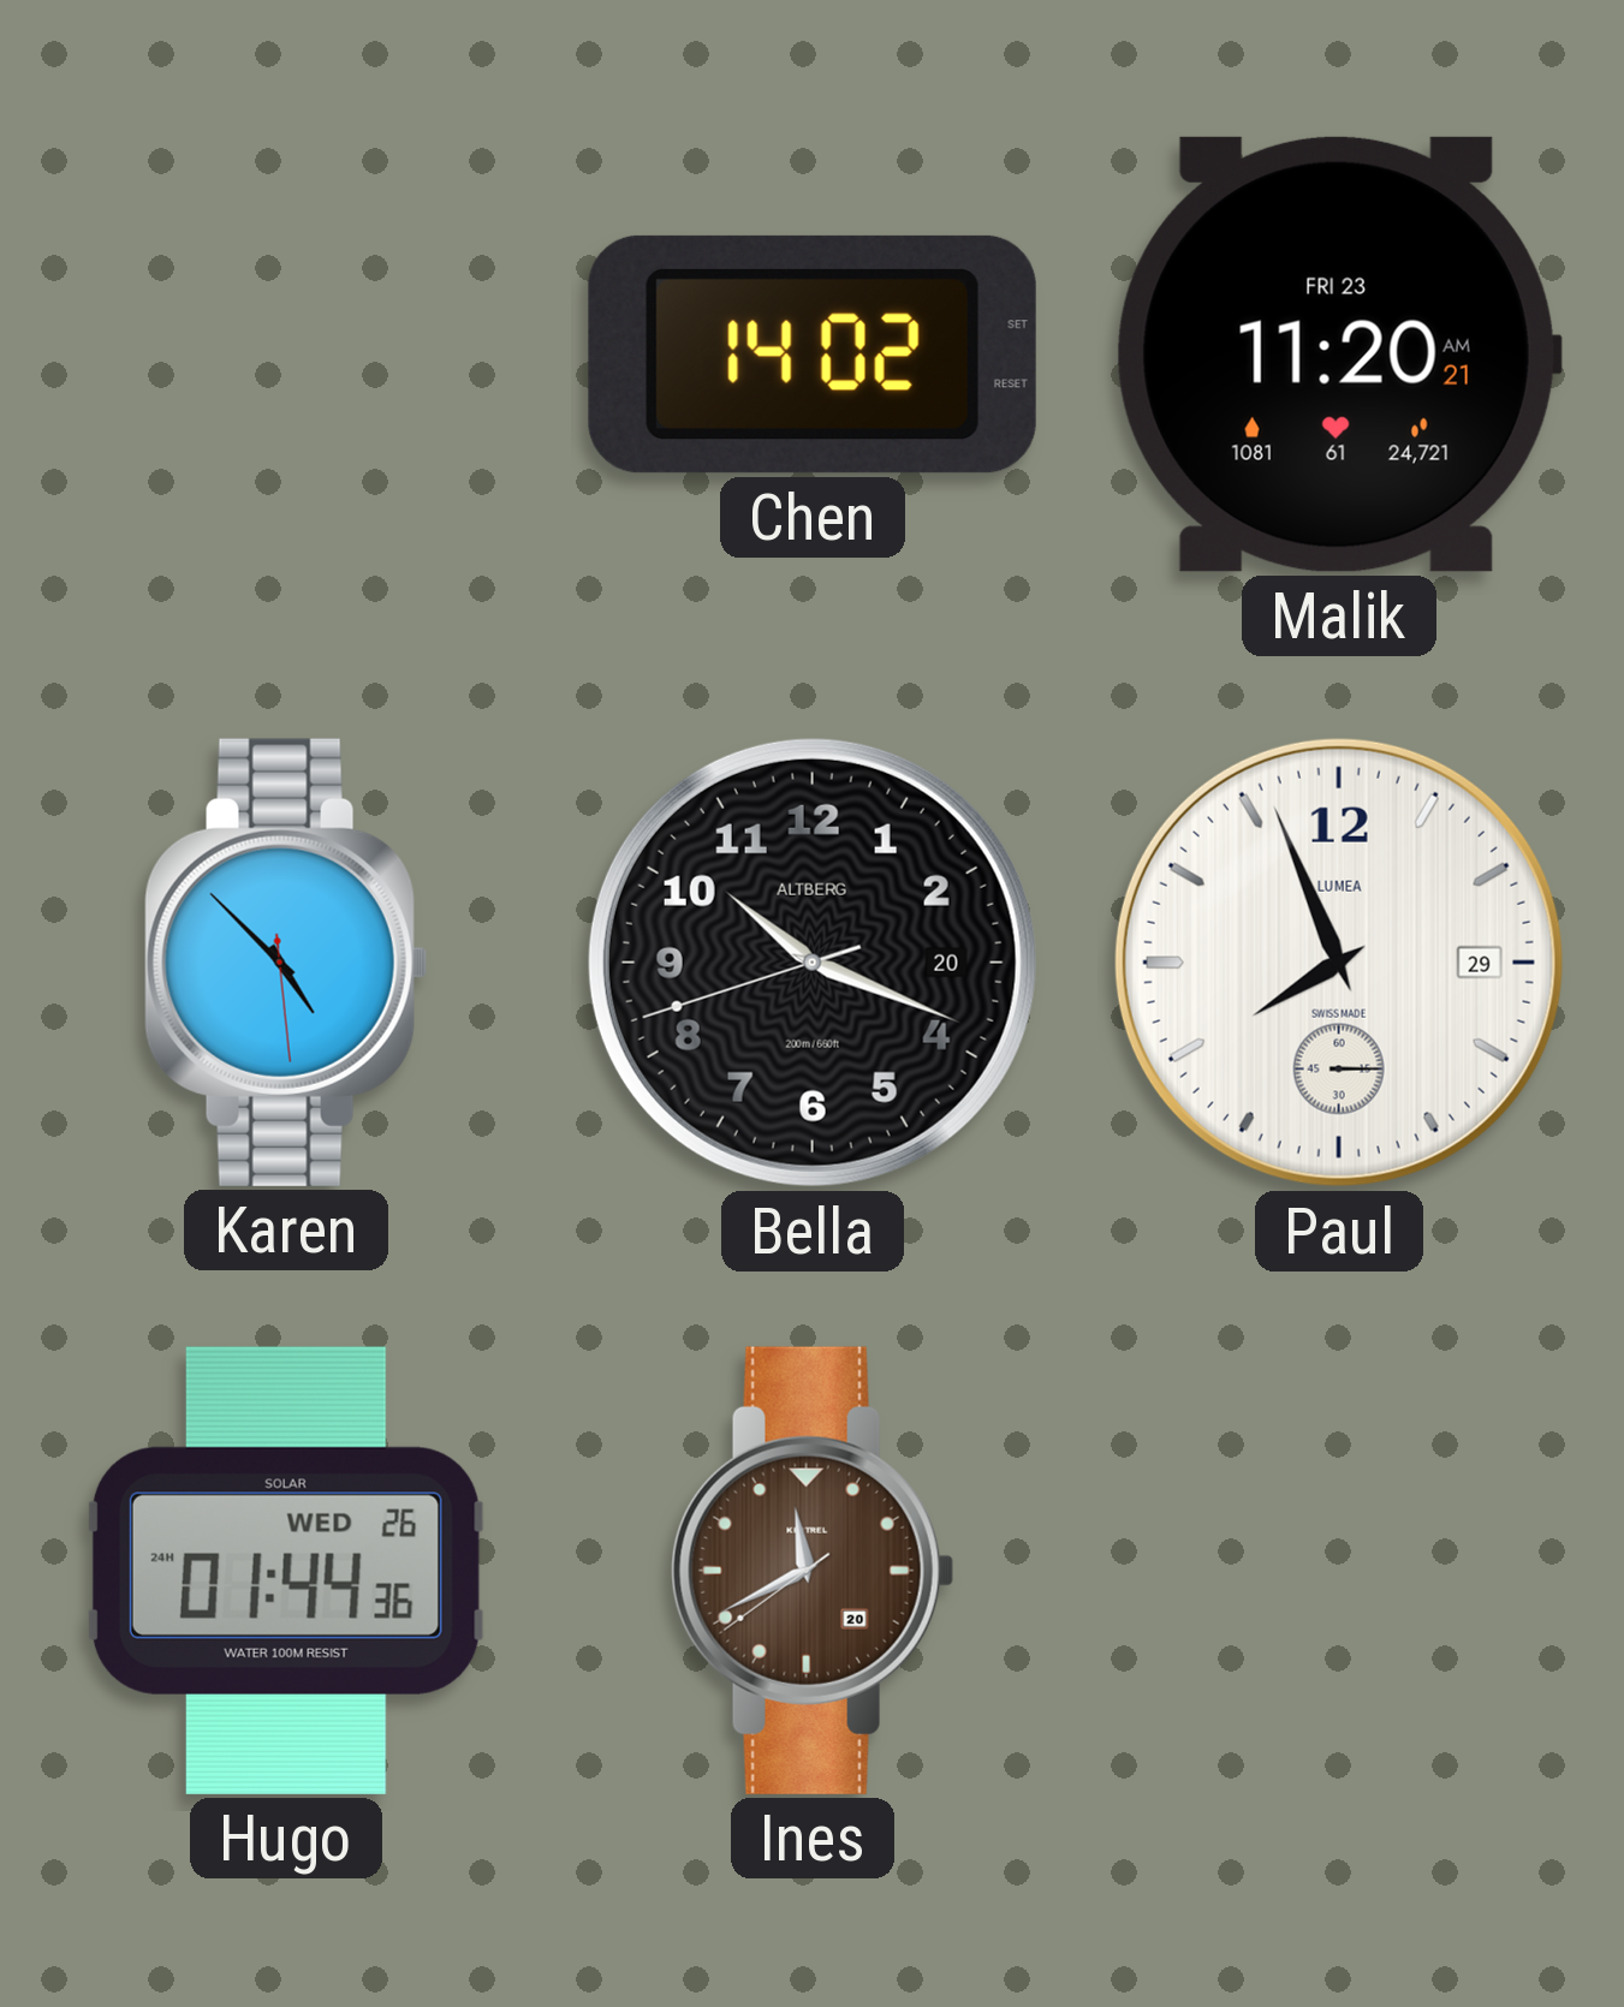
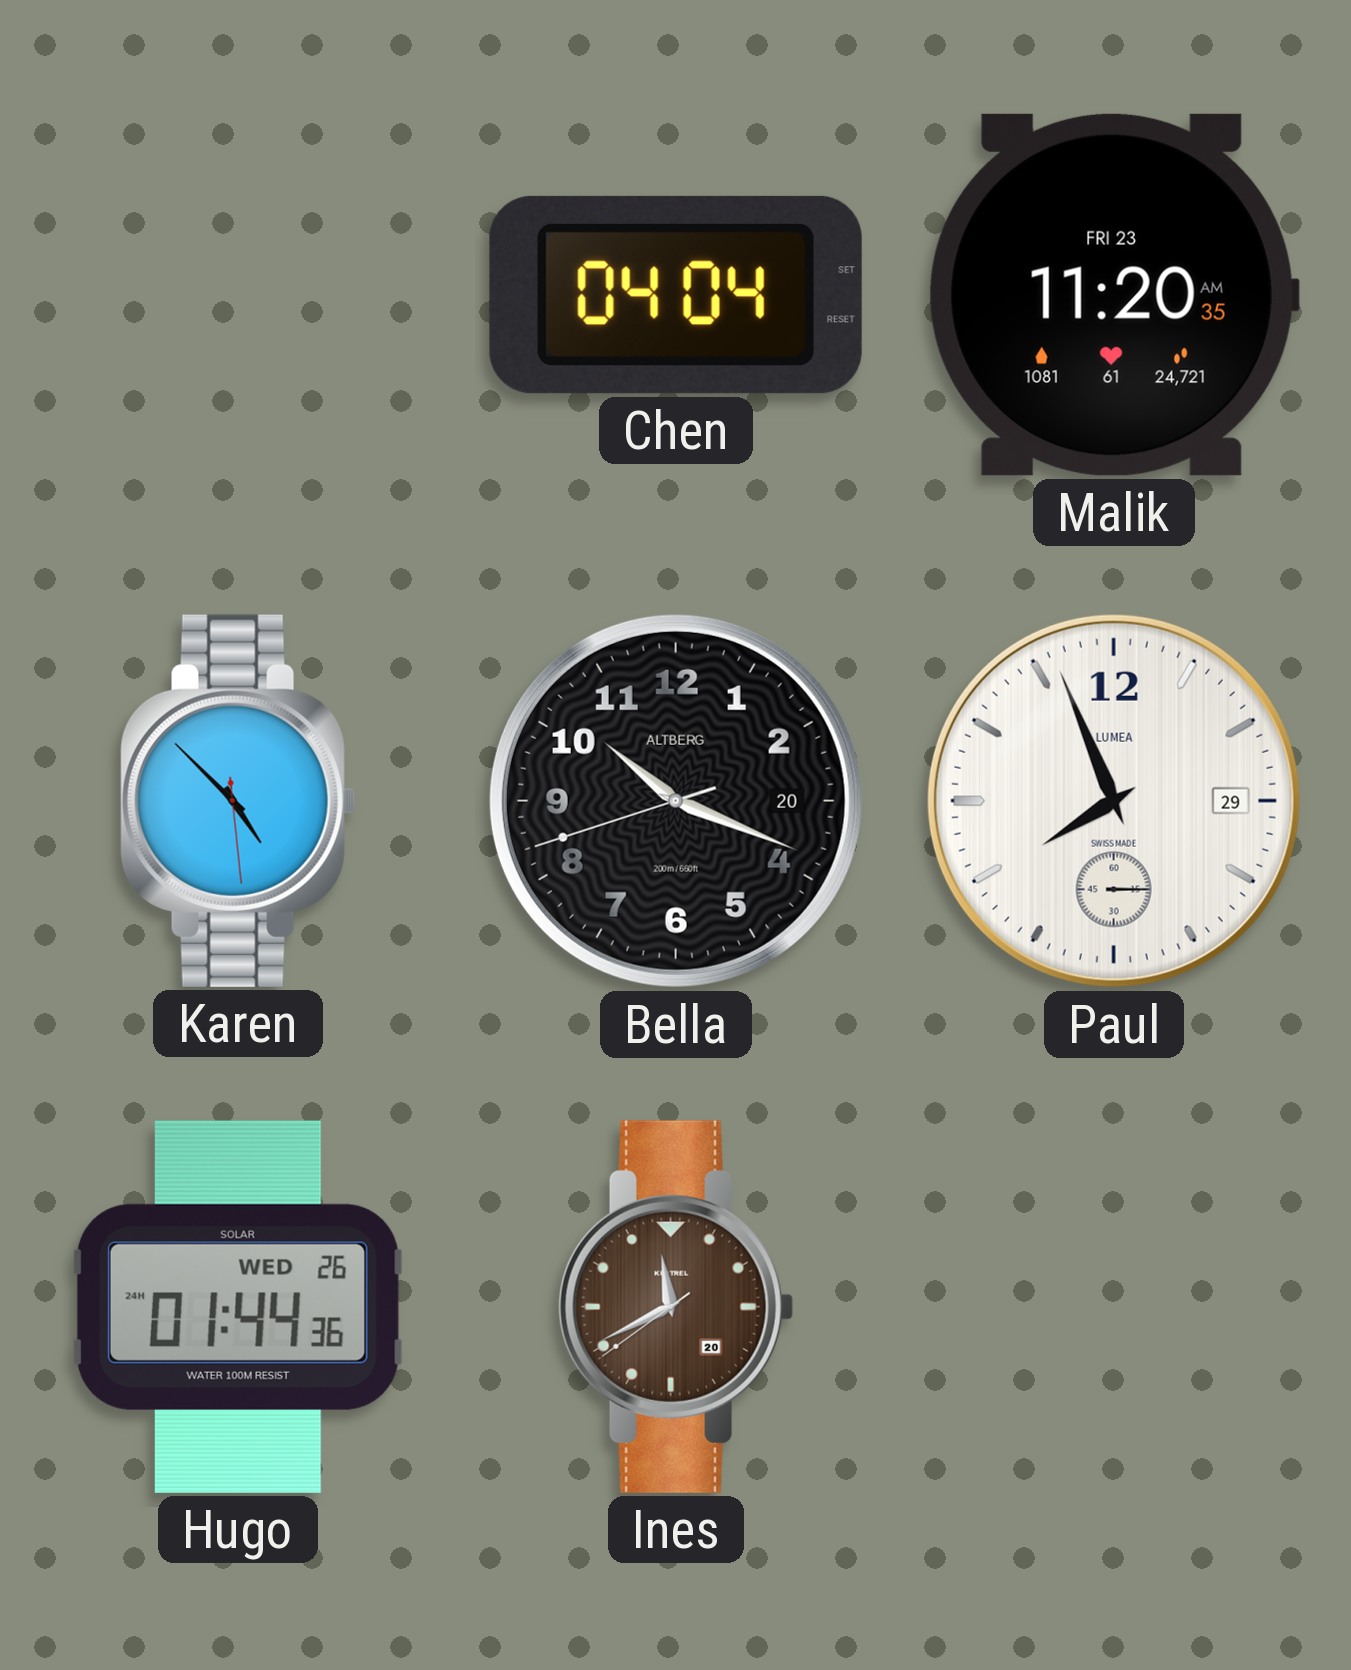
Chen: 14:02 -> 04:04
Malik: 11:20:21 AM -> 11:20:35 AM
